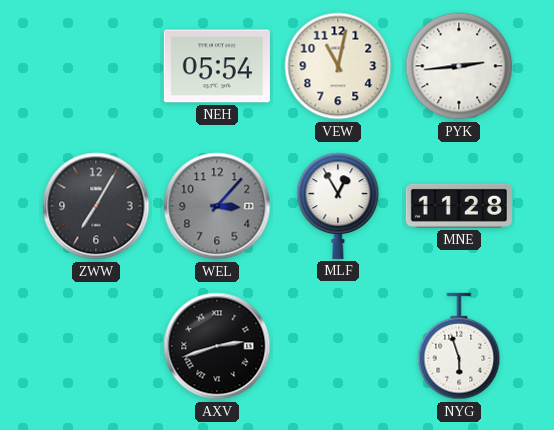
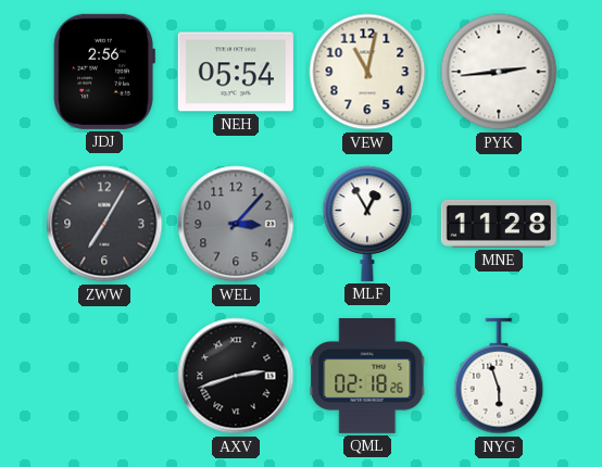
JDJ: none -> 2:56
QML: none -> 02:18
